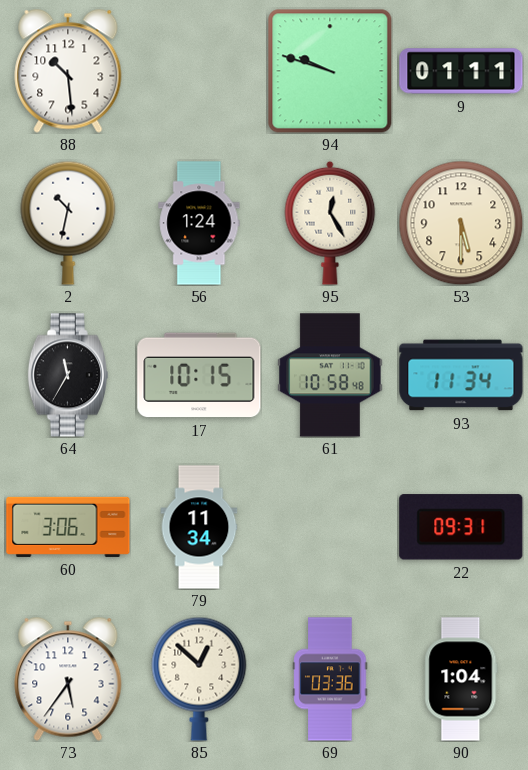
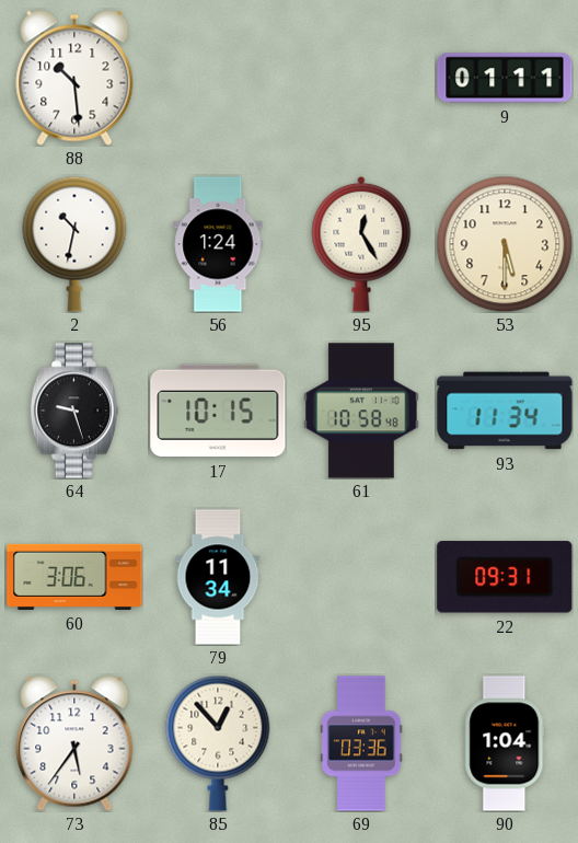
94: 9:48 -> none
64: 11:35 -> 9:27
85: 12:52 -> 12:53
